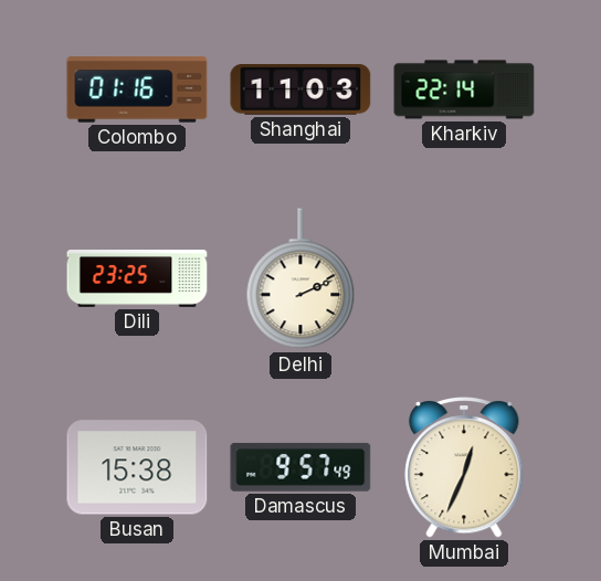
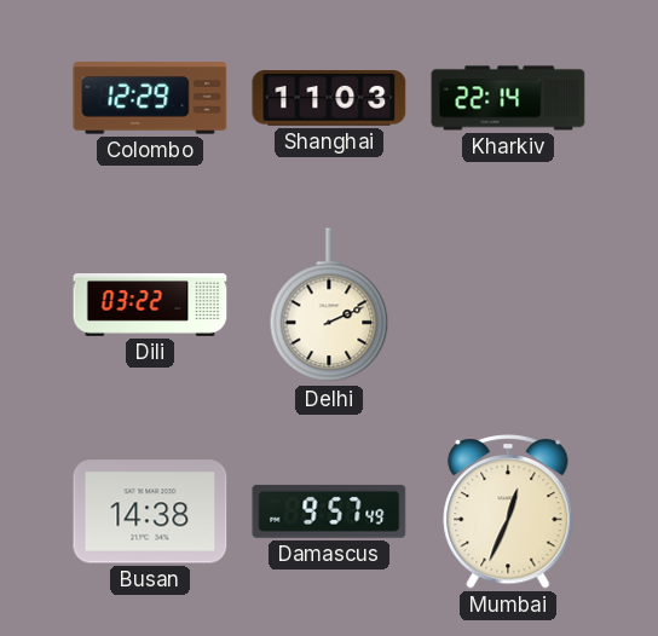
Colombo: 01:16 -> 12:29
Dili: 23:25 -> 03:22
Busan: 15:38 -> 14:38
